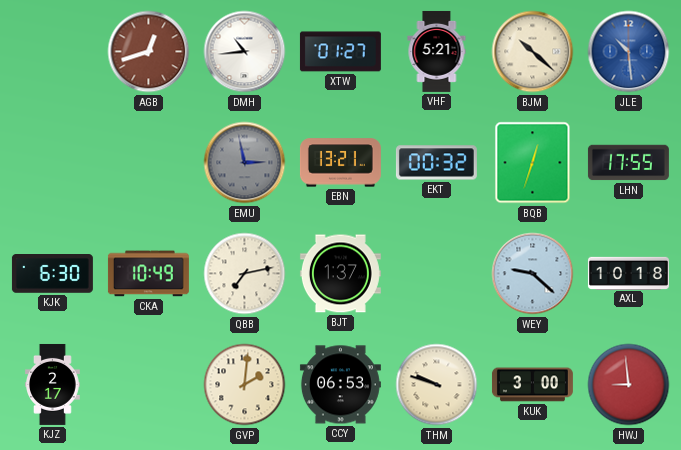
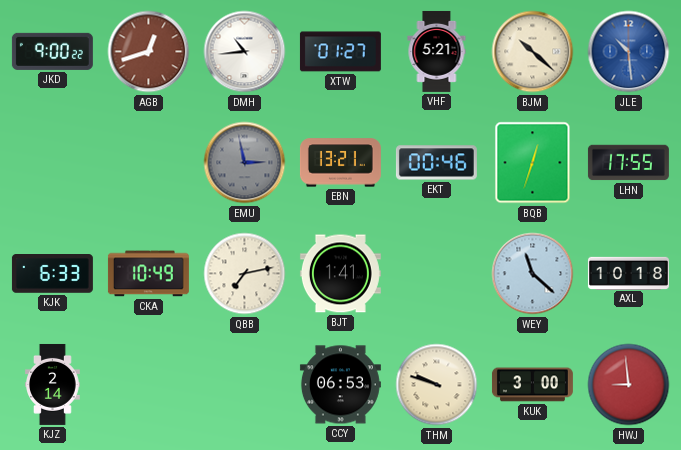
JKD: none -> 9:00
EKT: 00:32 -> 00:46
KJK: 6:30 -> 6:33
BJT: 1:37 -> 1:41
WEY: 9:22 -> 11:22
KJZ: 2:17 -> 2:14
GVP: 2:01 -> none
